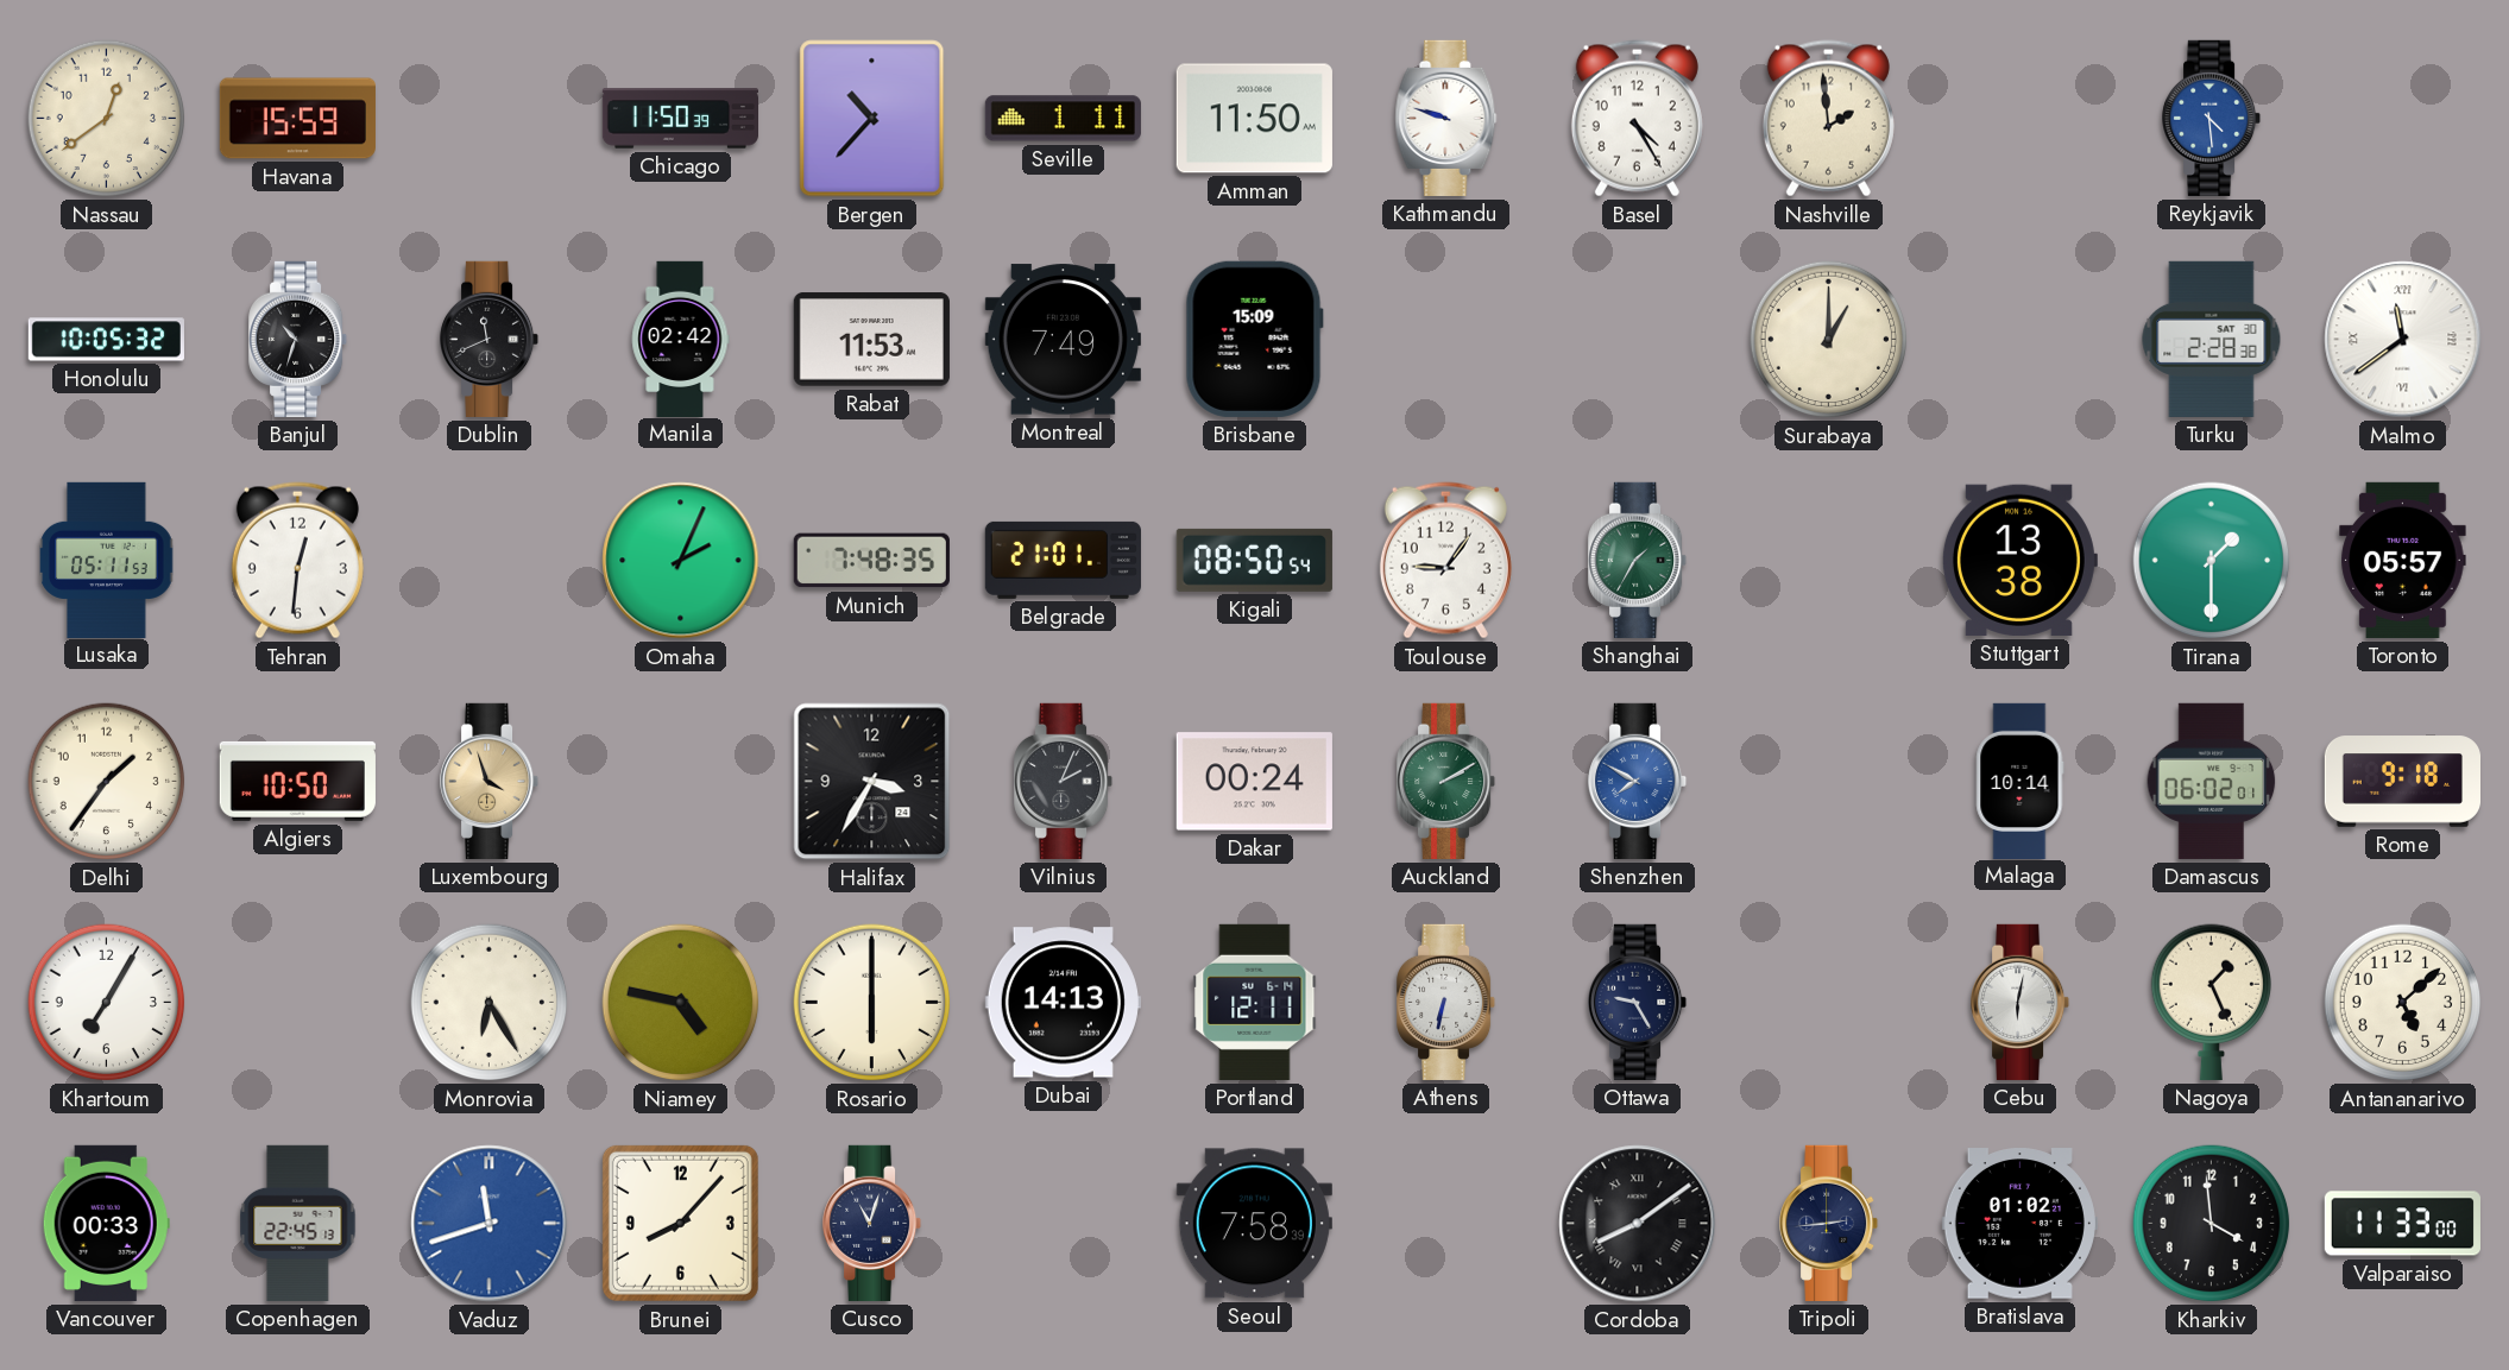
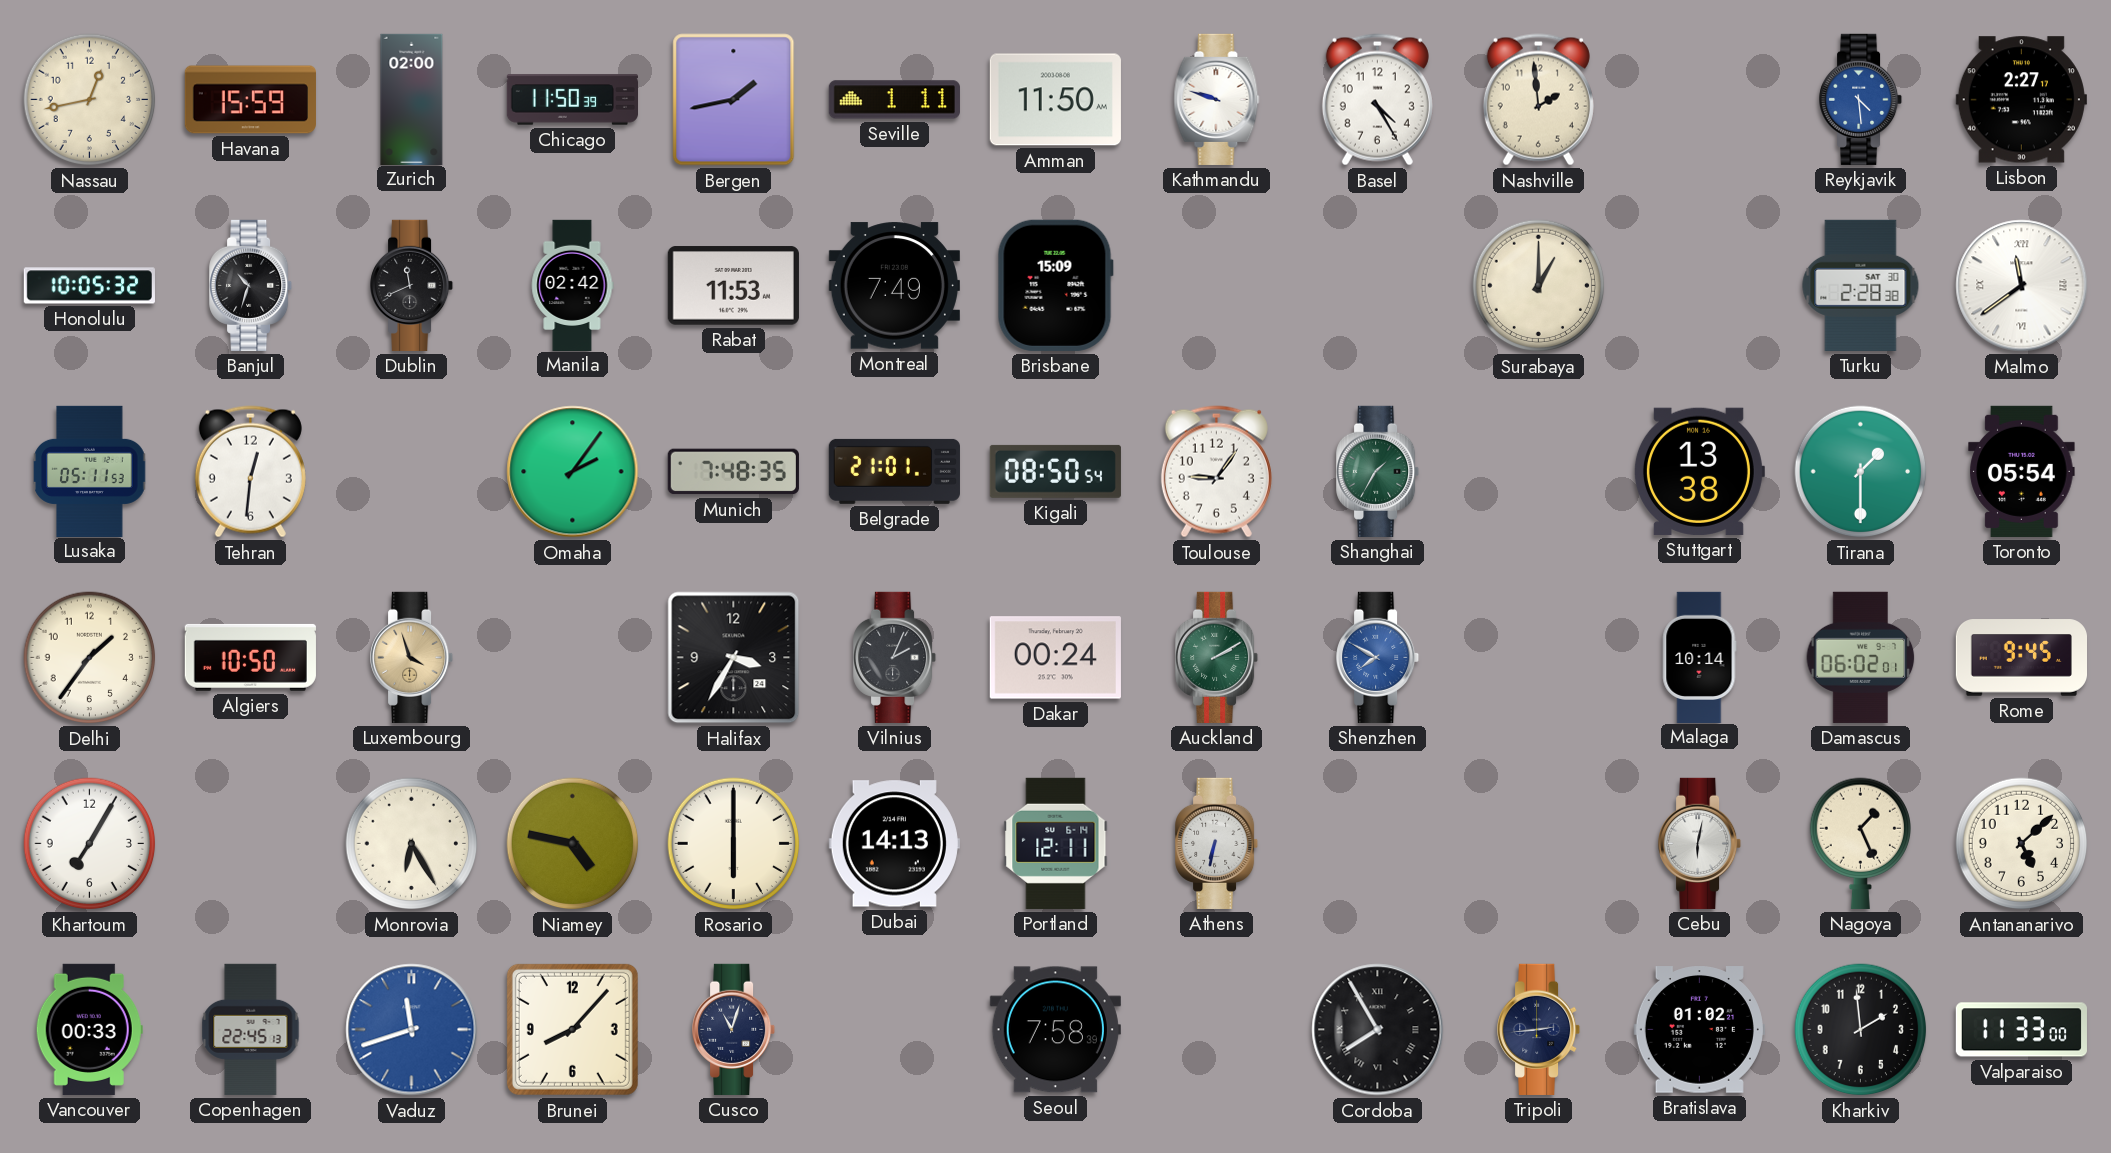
Nassau: 12:39 -> 12:43
Zurich: none -> 02:00
Bergen: 10:37 -> 1:43
Lisbon: none -> 2:27
Omaha: 2:04 -> 2:06
Toronto: 05:57 -> 05:54
Rome: 9:18 -> 9:45
Ottawa: 9:25 -> none
Cordoba: 8:09 -> 7:55
Kharkiv: 3:59 -> 1:59
